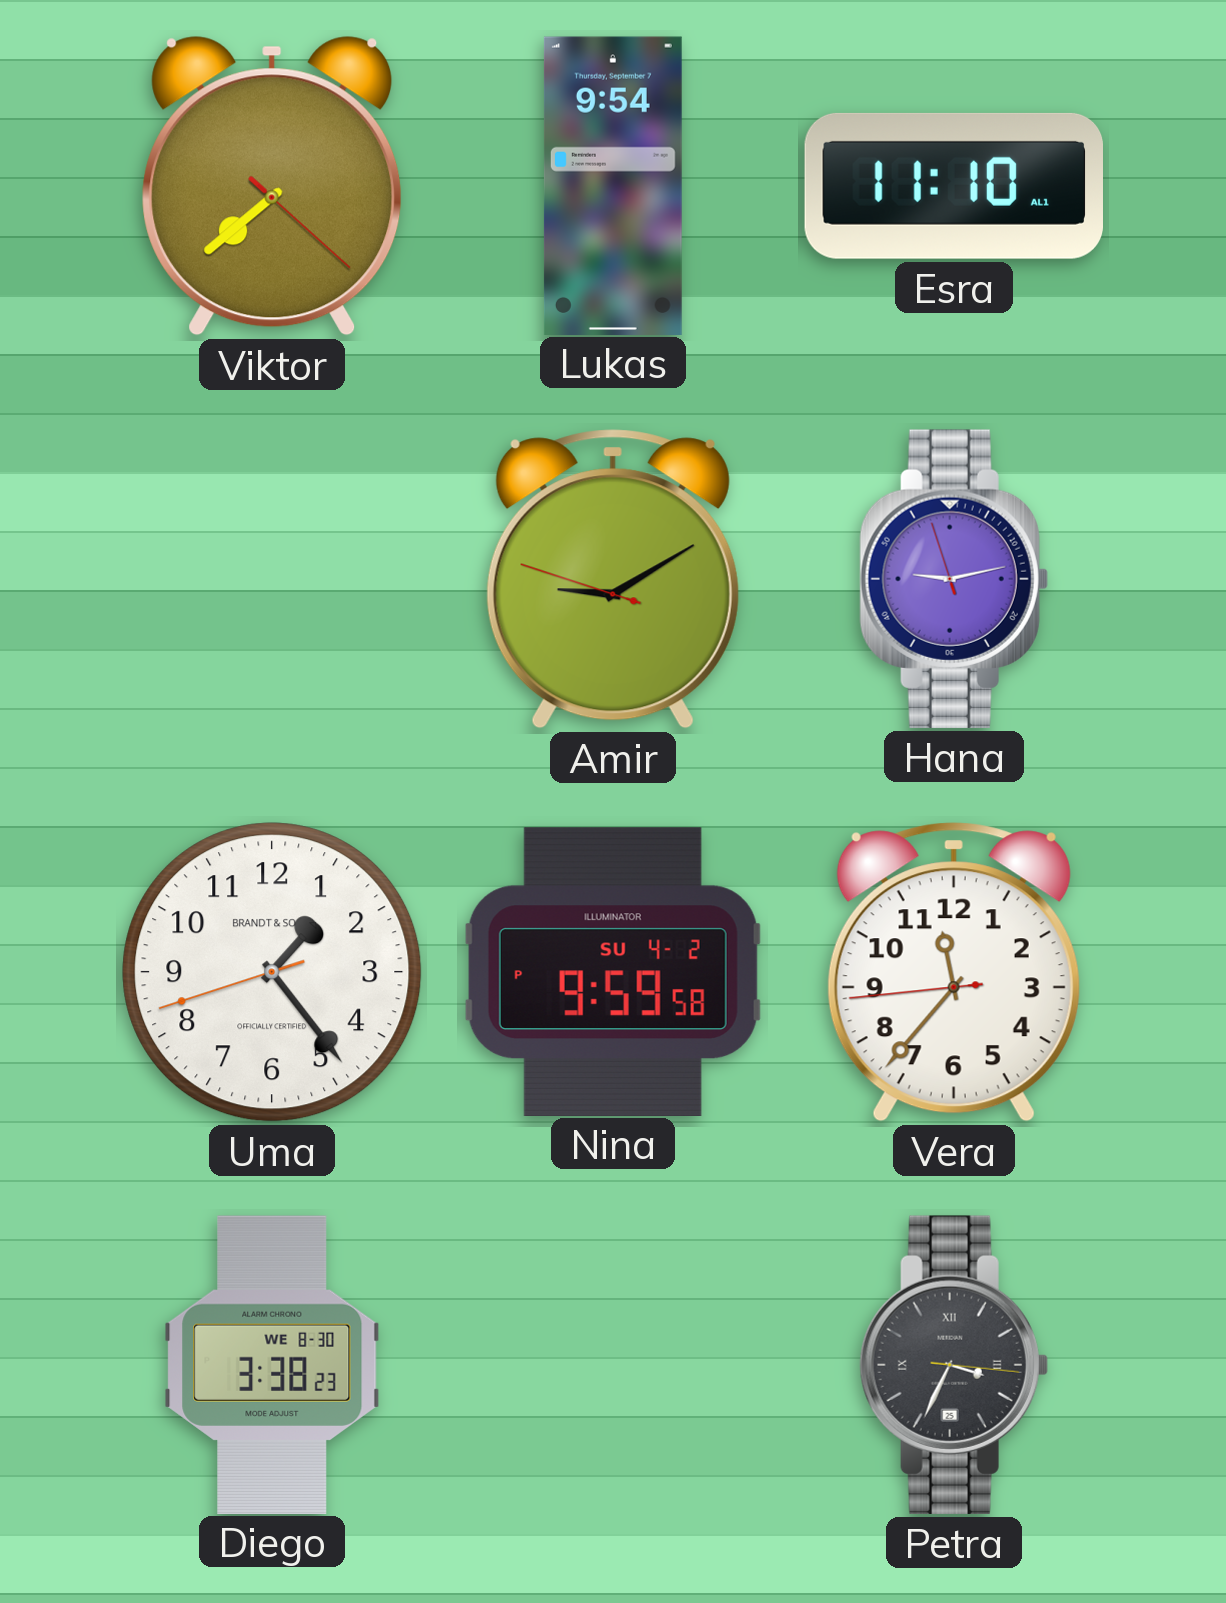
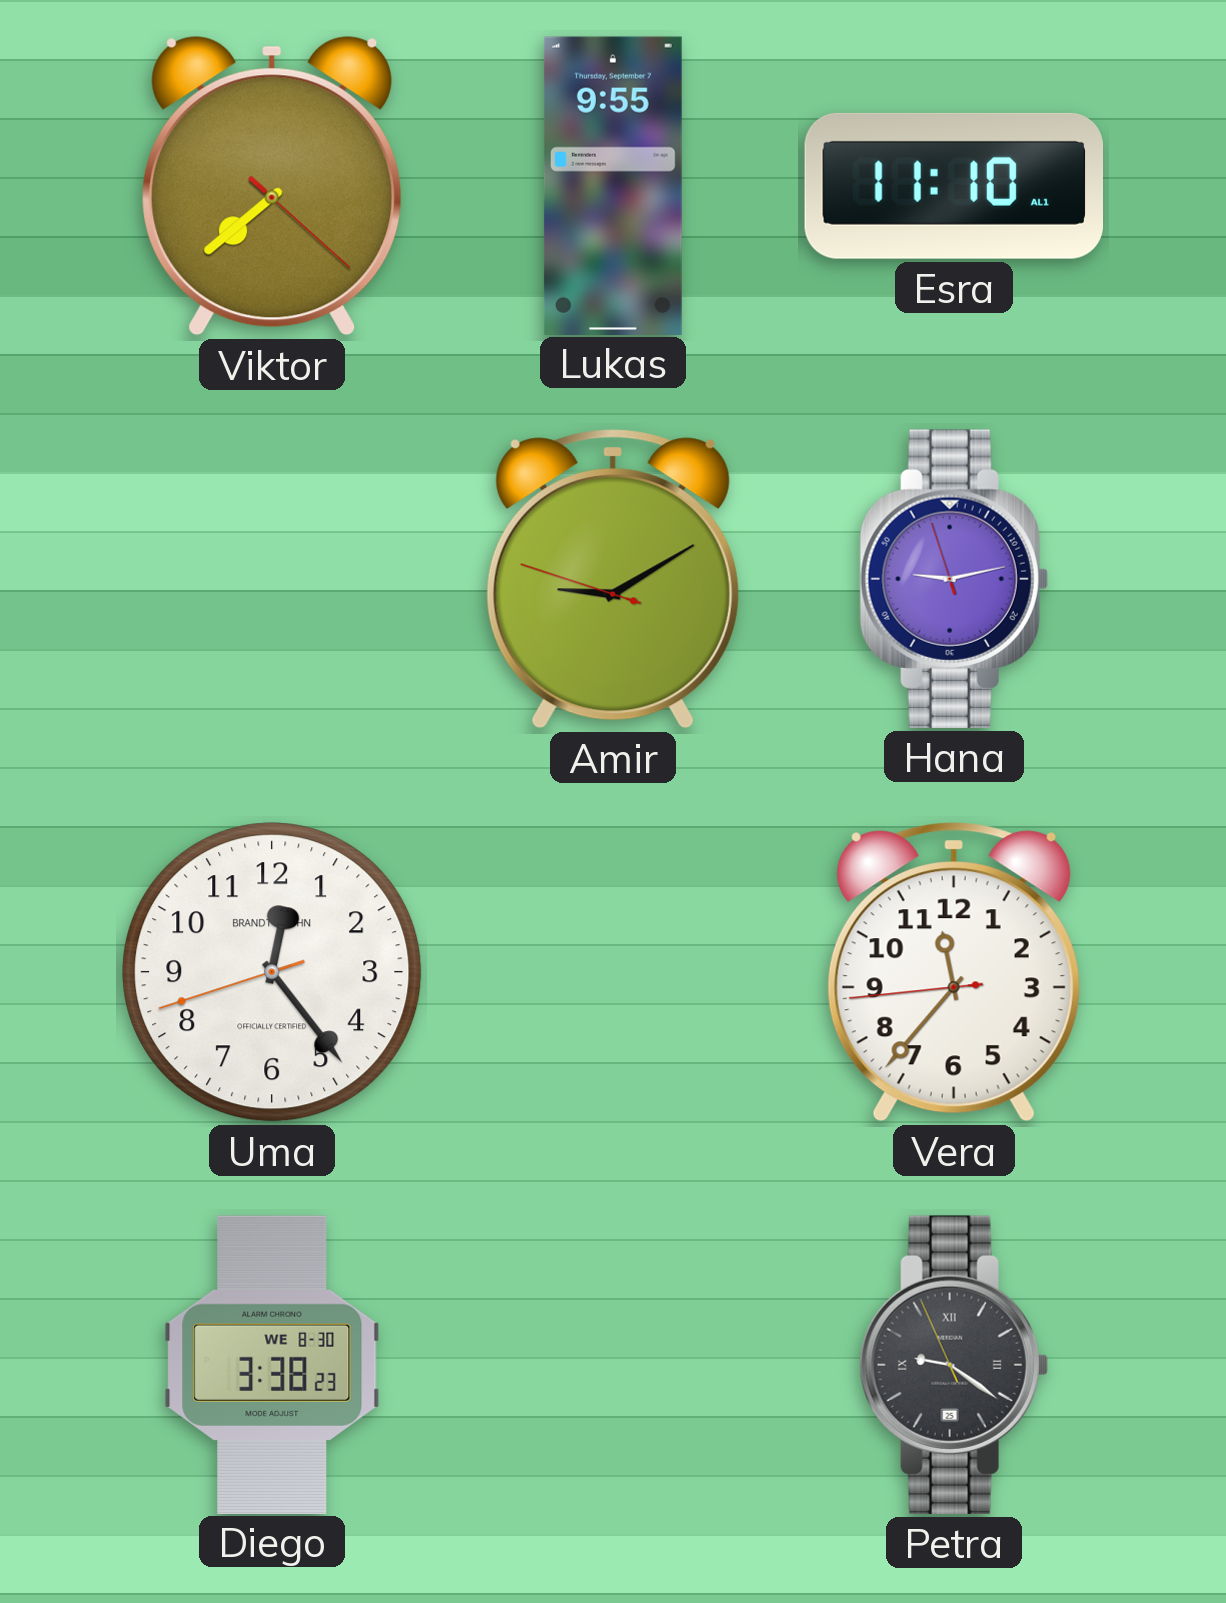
Lukas: 9:54 -> 9:55
Uma: 1:23 -> 12:23
Nina: 9:59 -> none
Petra: 3:34 -> 9:20
